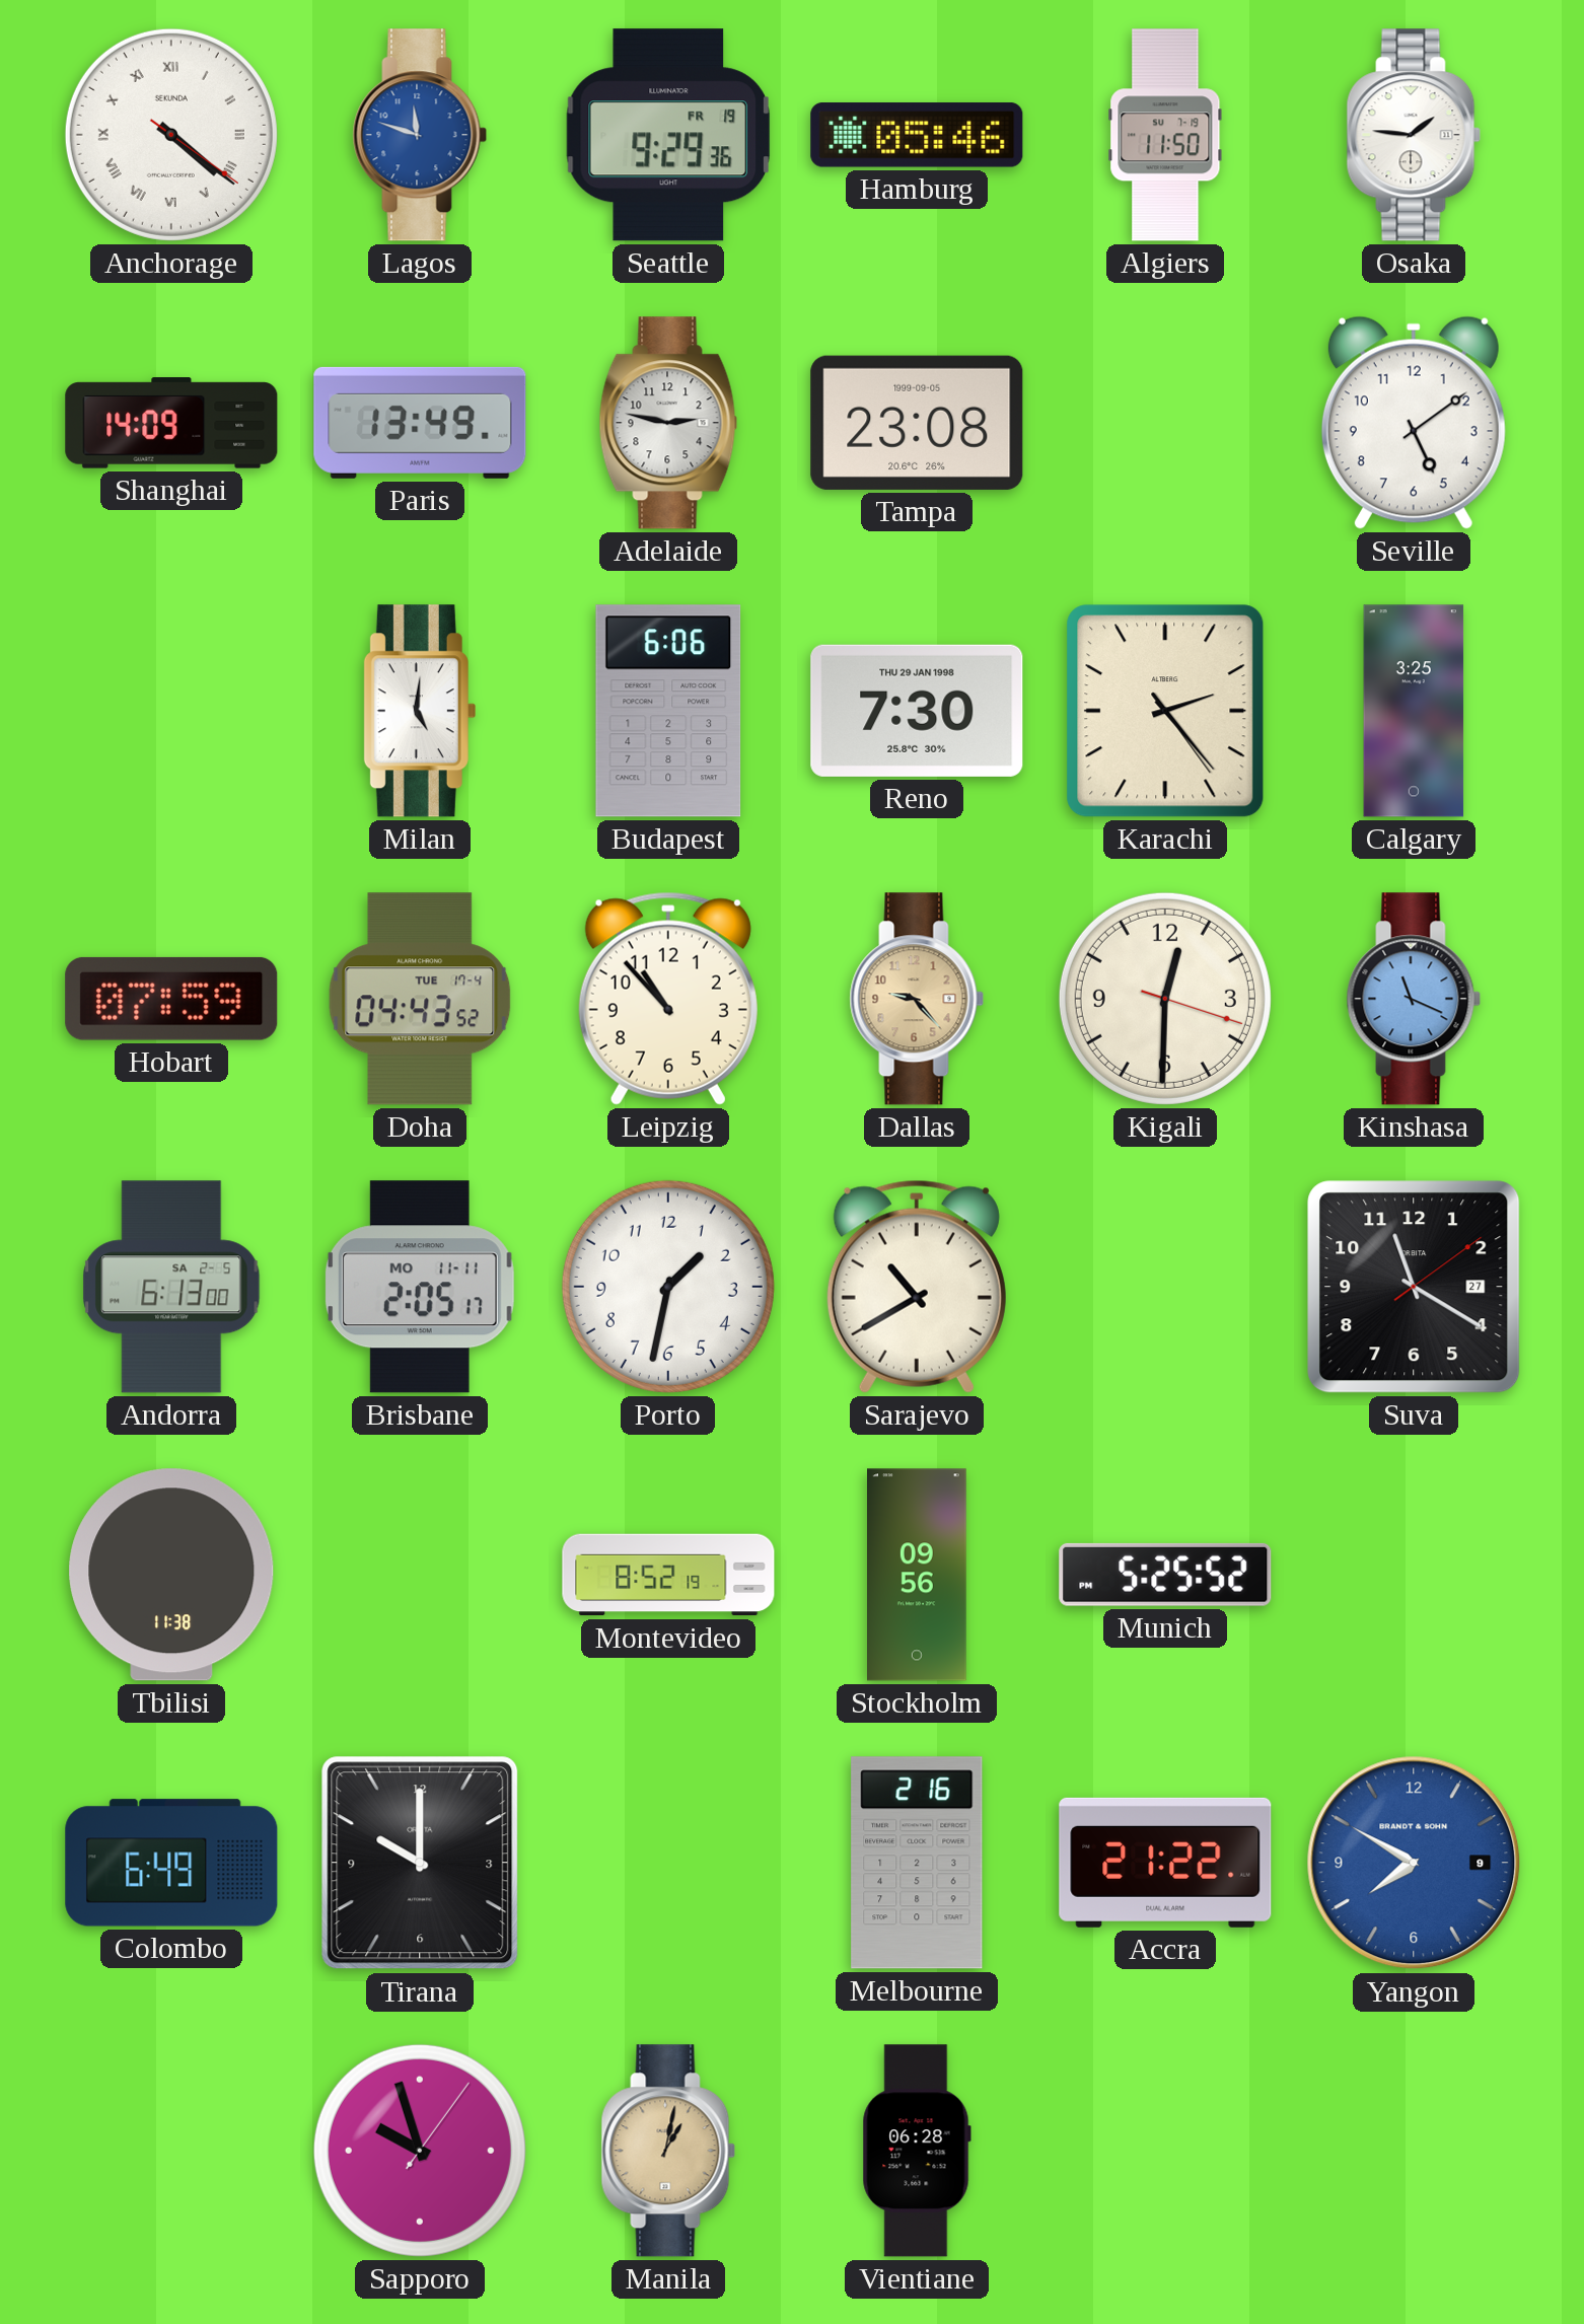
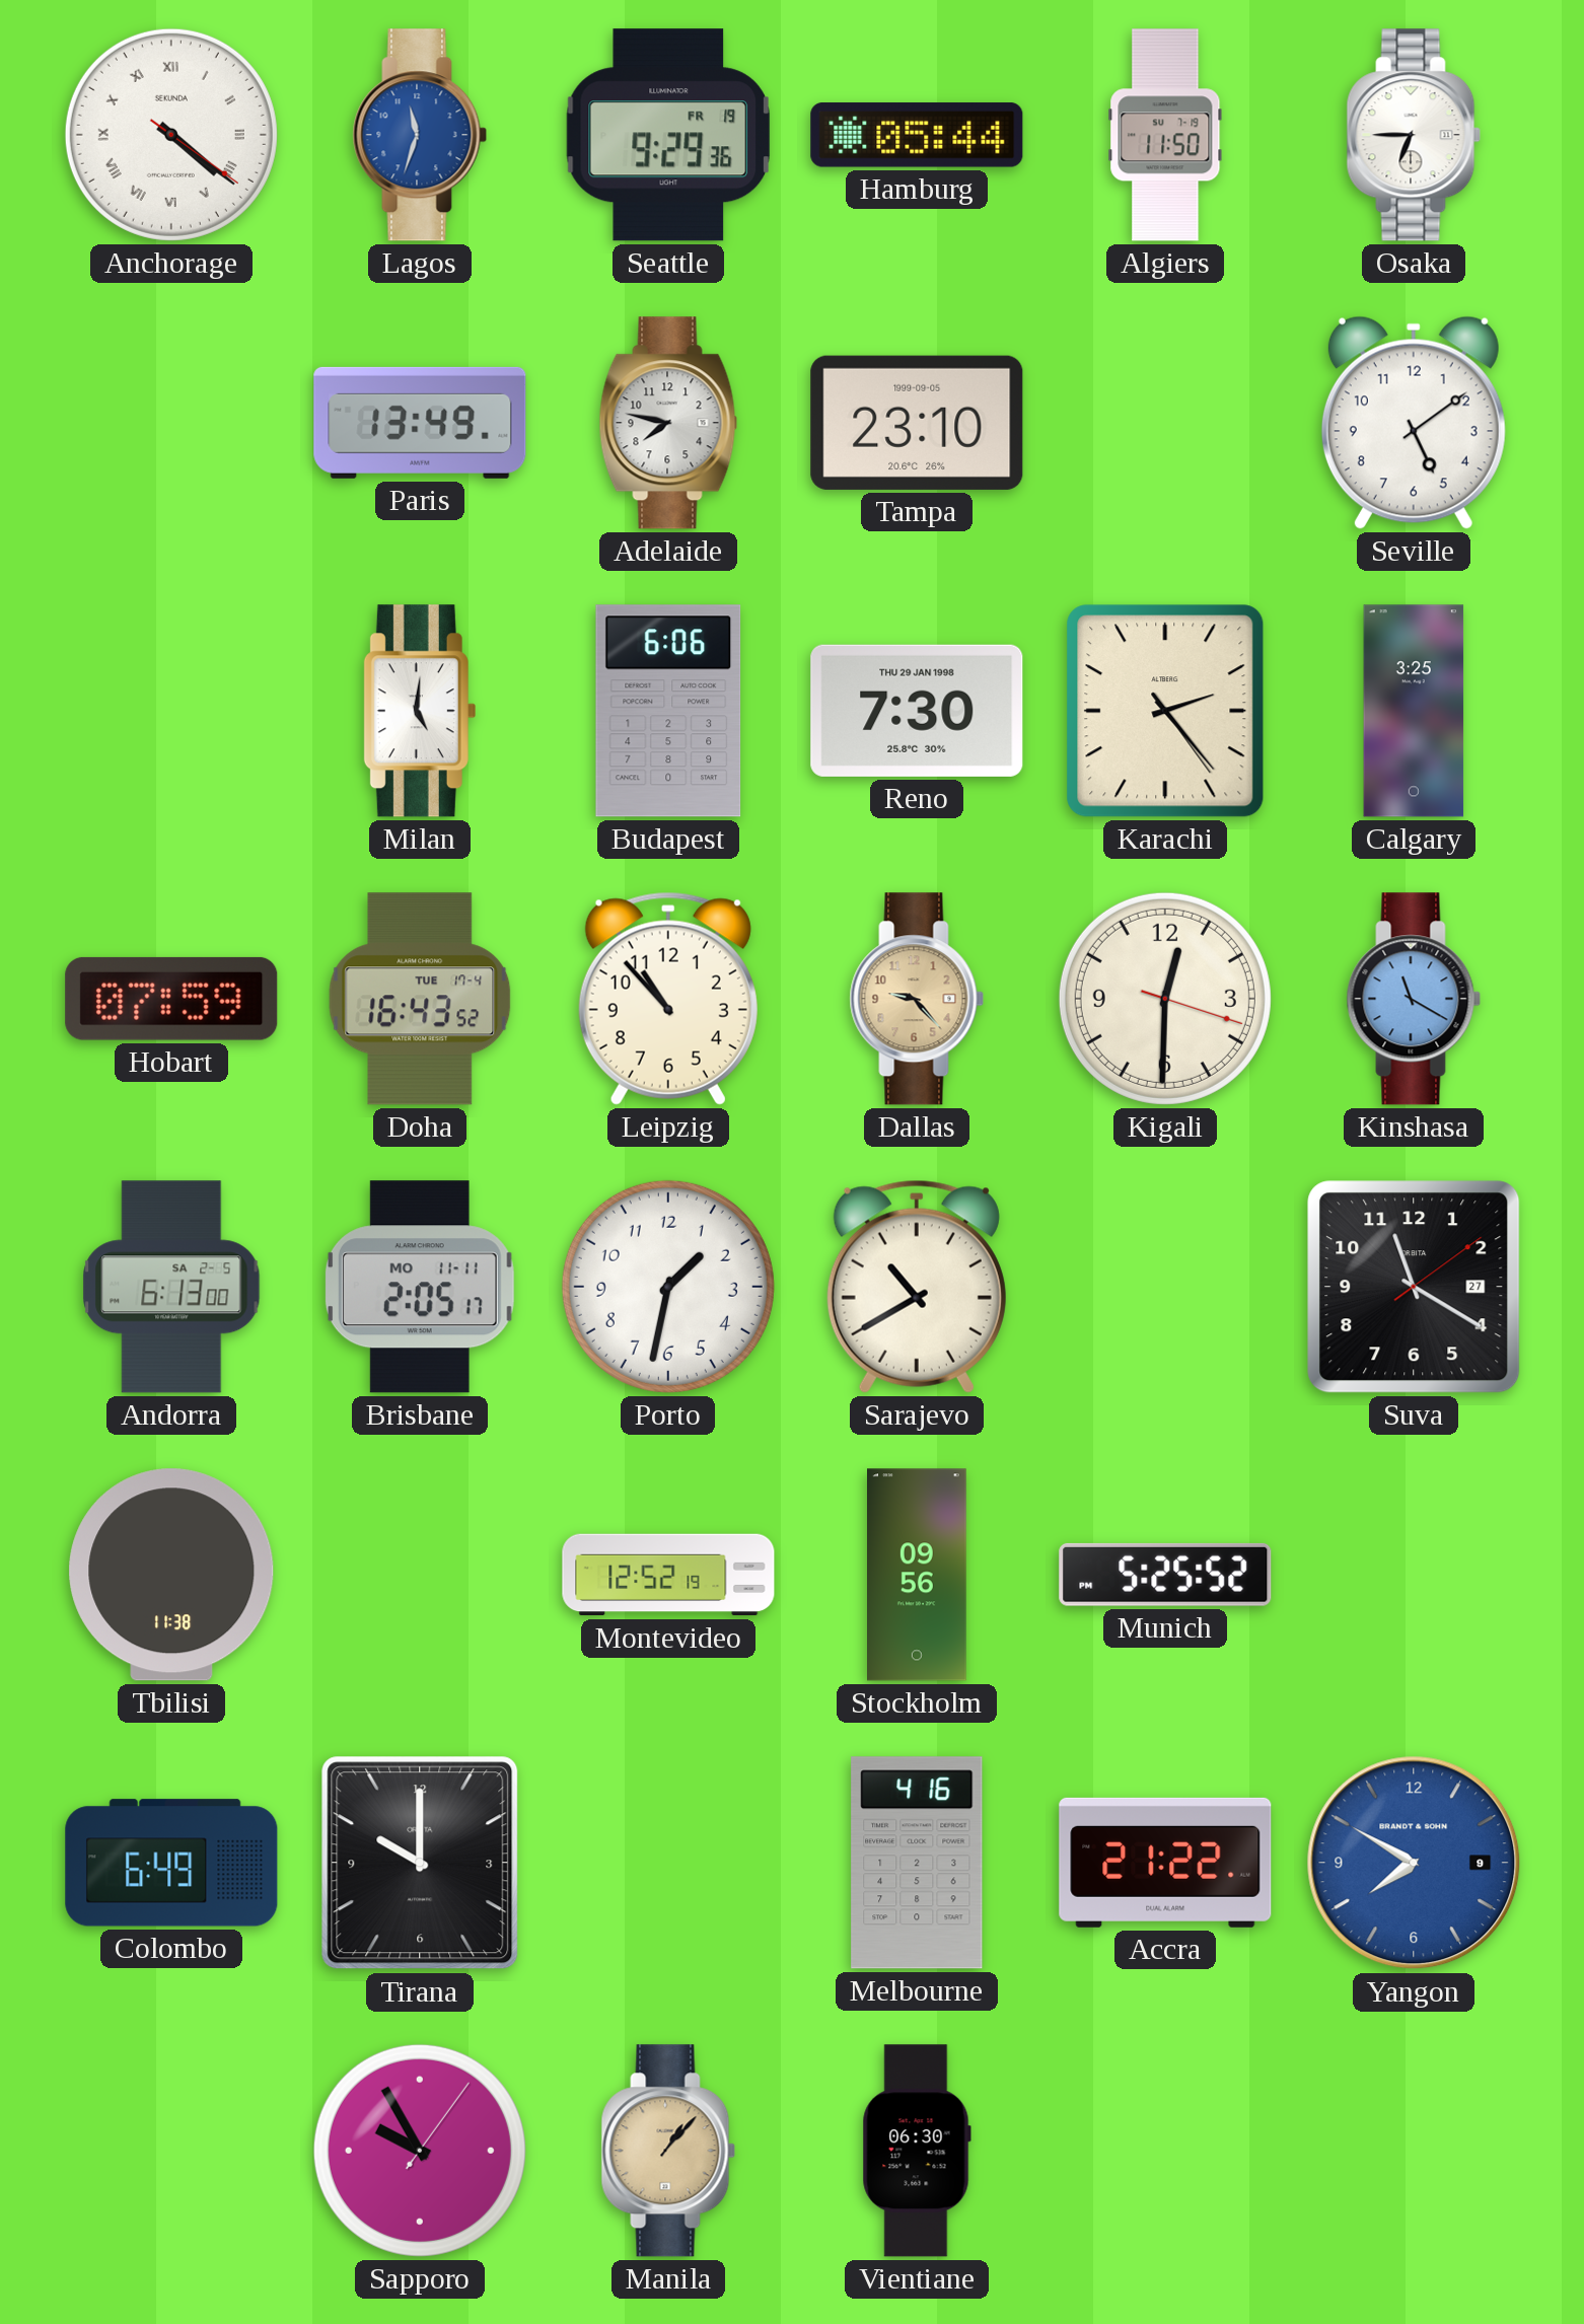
Lagos: 11:48 -> 11:33
Hamburg: 05:46 -> 05:44
Osaka: 1:46 -> 6:45
Shanghai: 14:09 -> none
Adelaide: 2:47 -> 7:47
Tampa: 23:08 -> 23:10
Doha: 04:43 -> 16:43
Kinshasa: 11:19 -> 11:20
Montevideo: 8:52 -> 12:52
Melbourne: 2:16 -> 4:16
Sapporo: 9:57 -> 9:55
Manila: 1:02 -> 1:07
Vientiane: 06:28 -> 06:30
